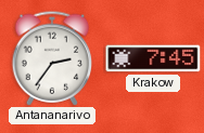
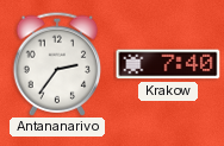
Krakow: 7:45 -> 7:40
